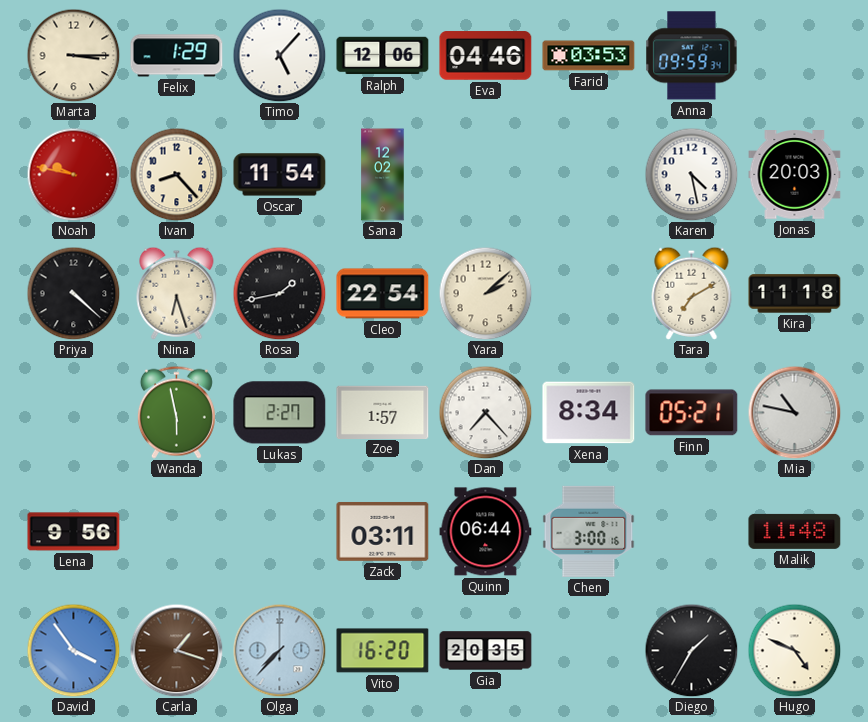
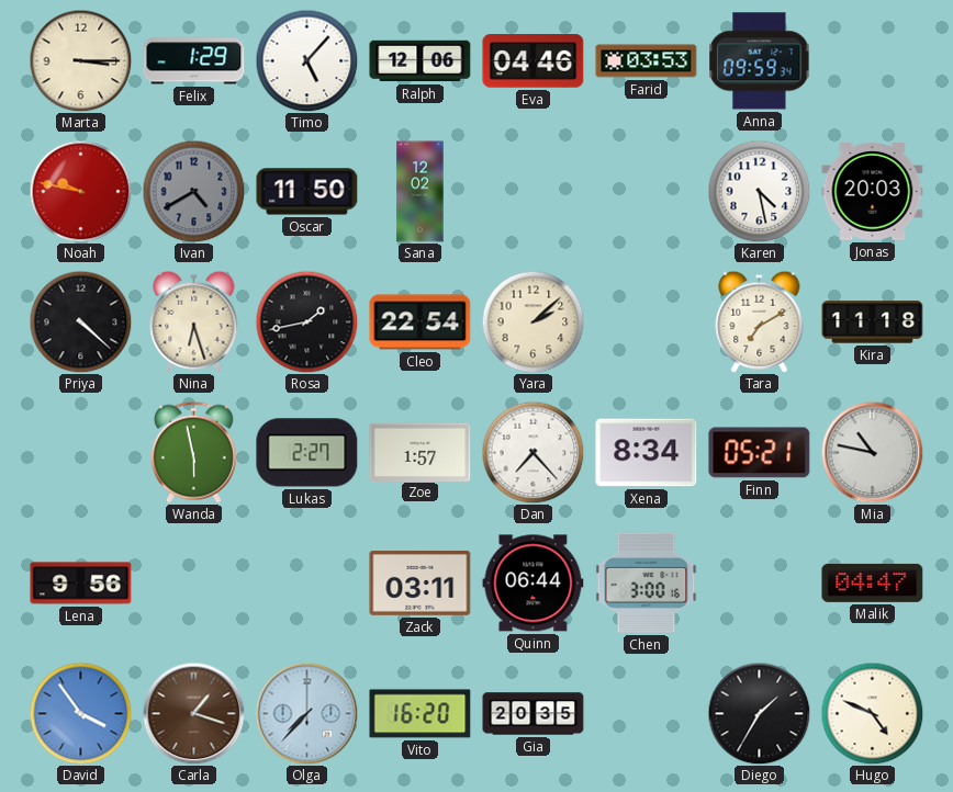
Ivan: 8:23 -> 4:40
Ivan dial: cream -> grey
Oscar: 11:54 -> 11:50
Malik: 11:48 -> 04:47
